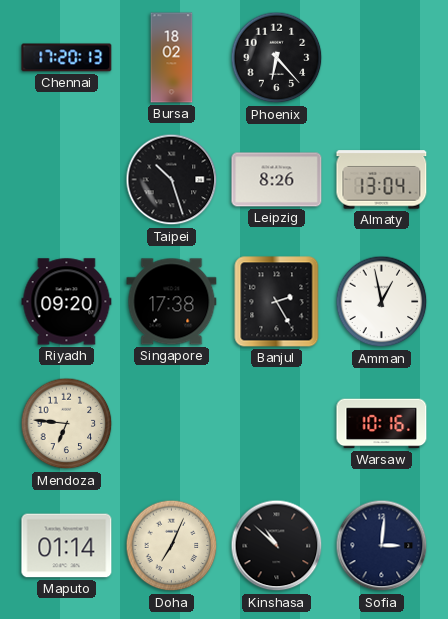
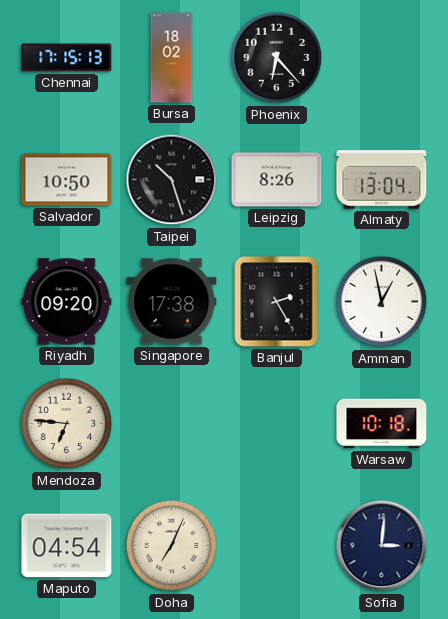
Chennai: 17:20 -> 17:15
Salvador: none -> 10:50
Warsaw: 10:16 -> 10:18
Maputo: 01:14 -> 04:54
Kinshasa: 10:52 -> none
